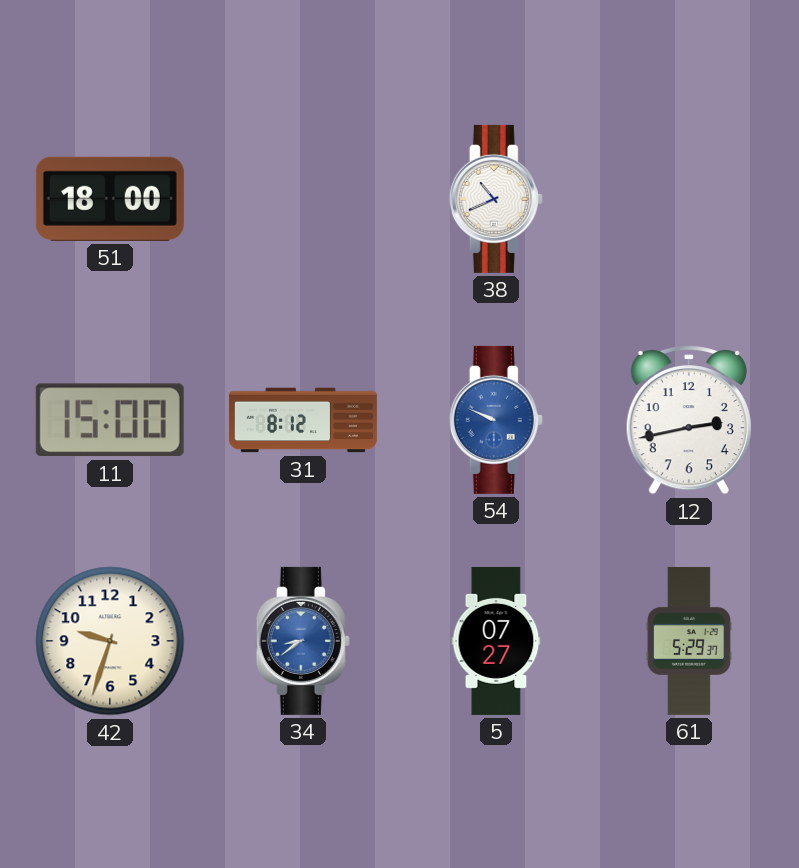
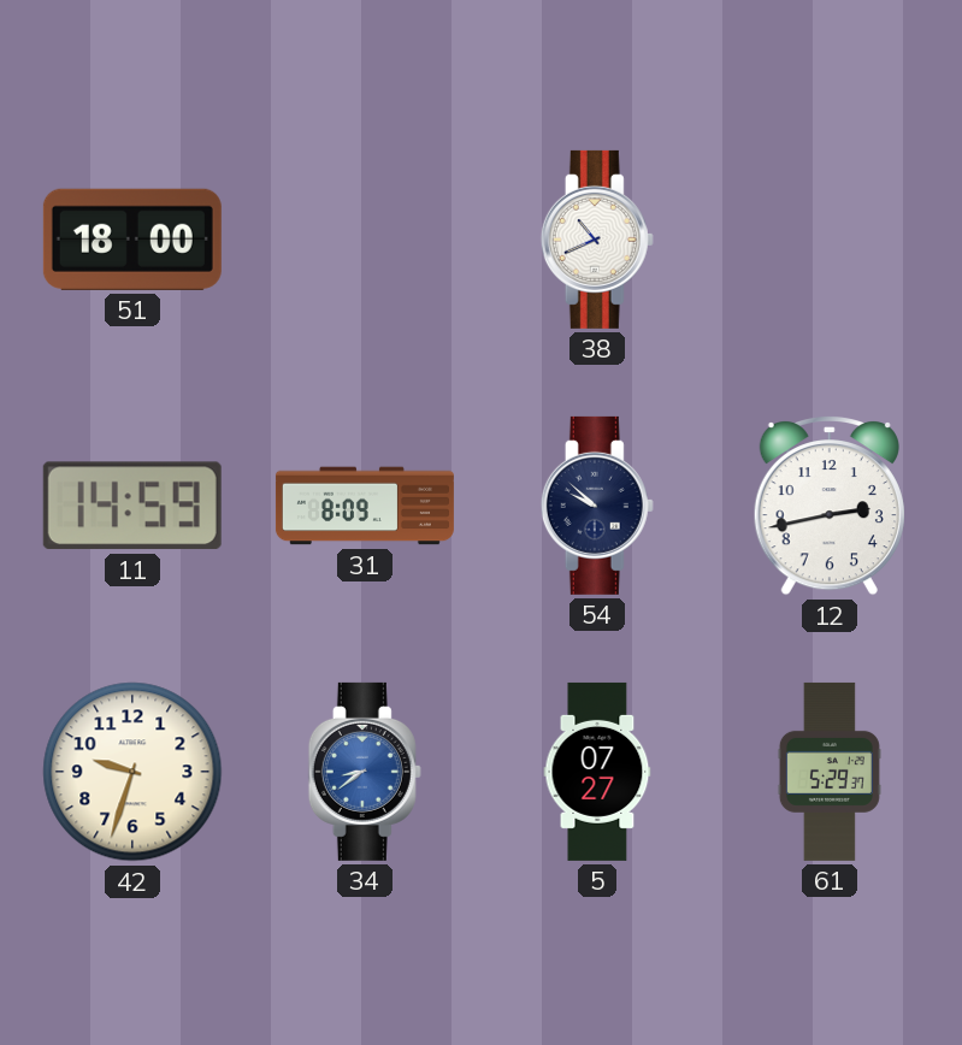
11: 15:00 -> 14:59
31: 8:12 -> 8:09
54: 9:49 -> 9:52
54 dial: blue -> navy
